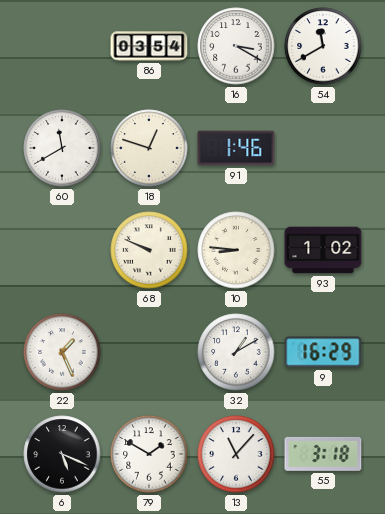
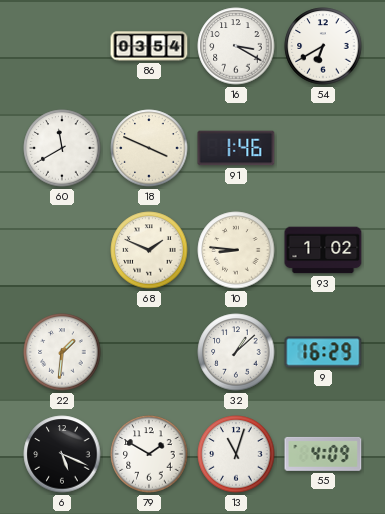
54: 11:40 -> 6:40
18: 12:48 -> 3:49
68: 9:49 -> 1:49
22: 1:26 -> 1:31
32: 1:10 -> 1:08
13: 11:07 -> 11:03
55: 3:18 -> 4:09
